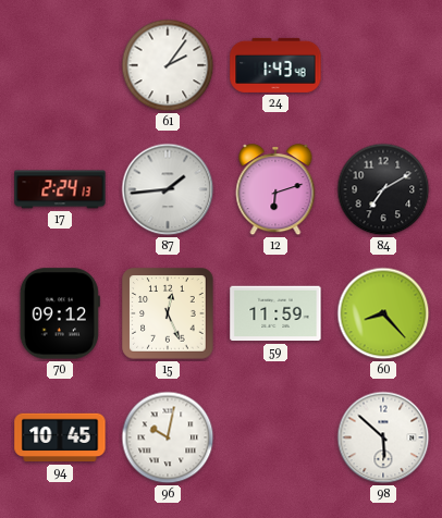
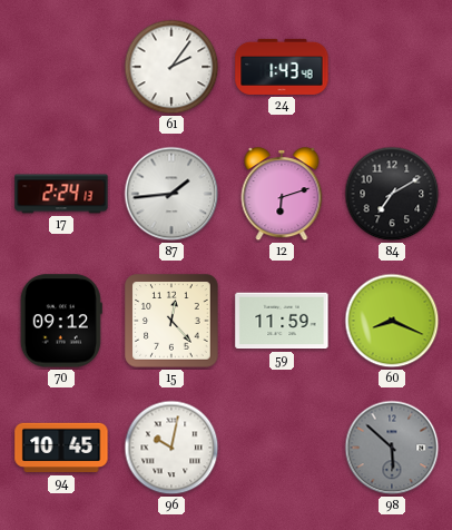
15: 12:26 -> 12:23
60: 8:23 -> 8:19
98 dial: white -> grey
